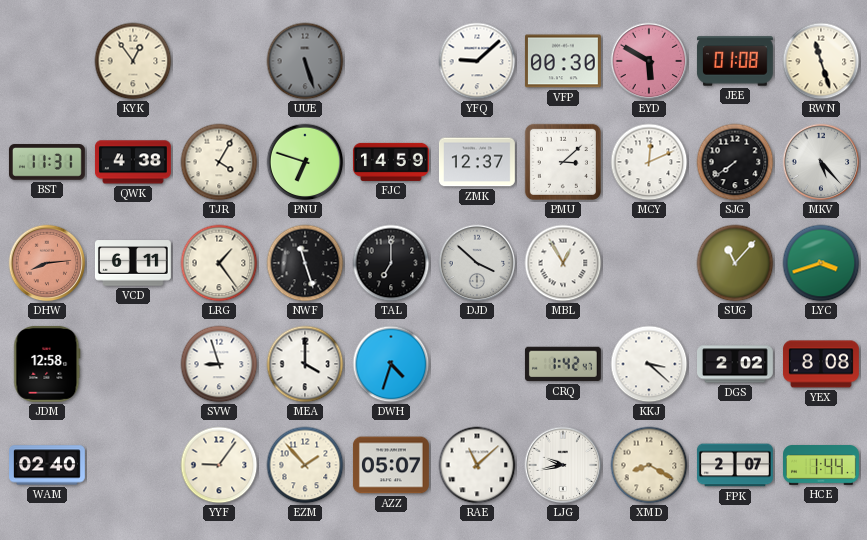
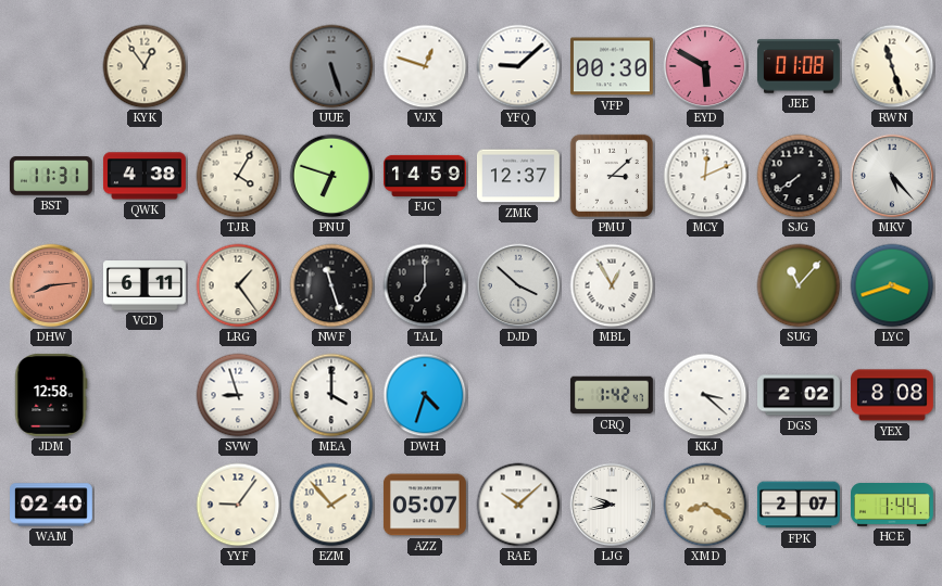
VJX: none -> 12:48
RAE: 11:08 -> 10:08
